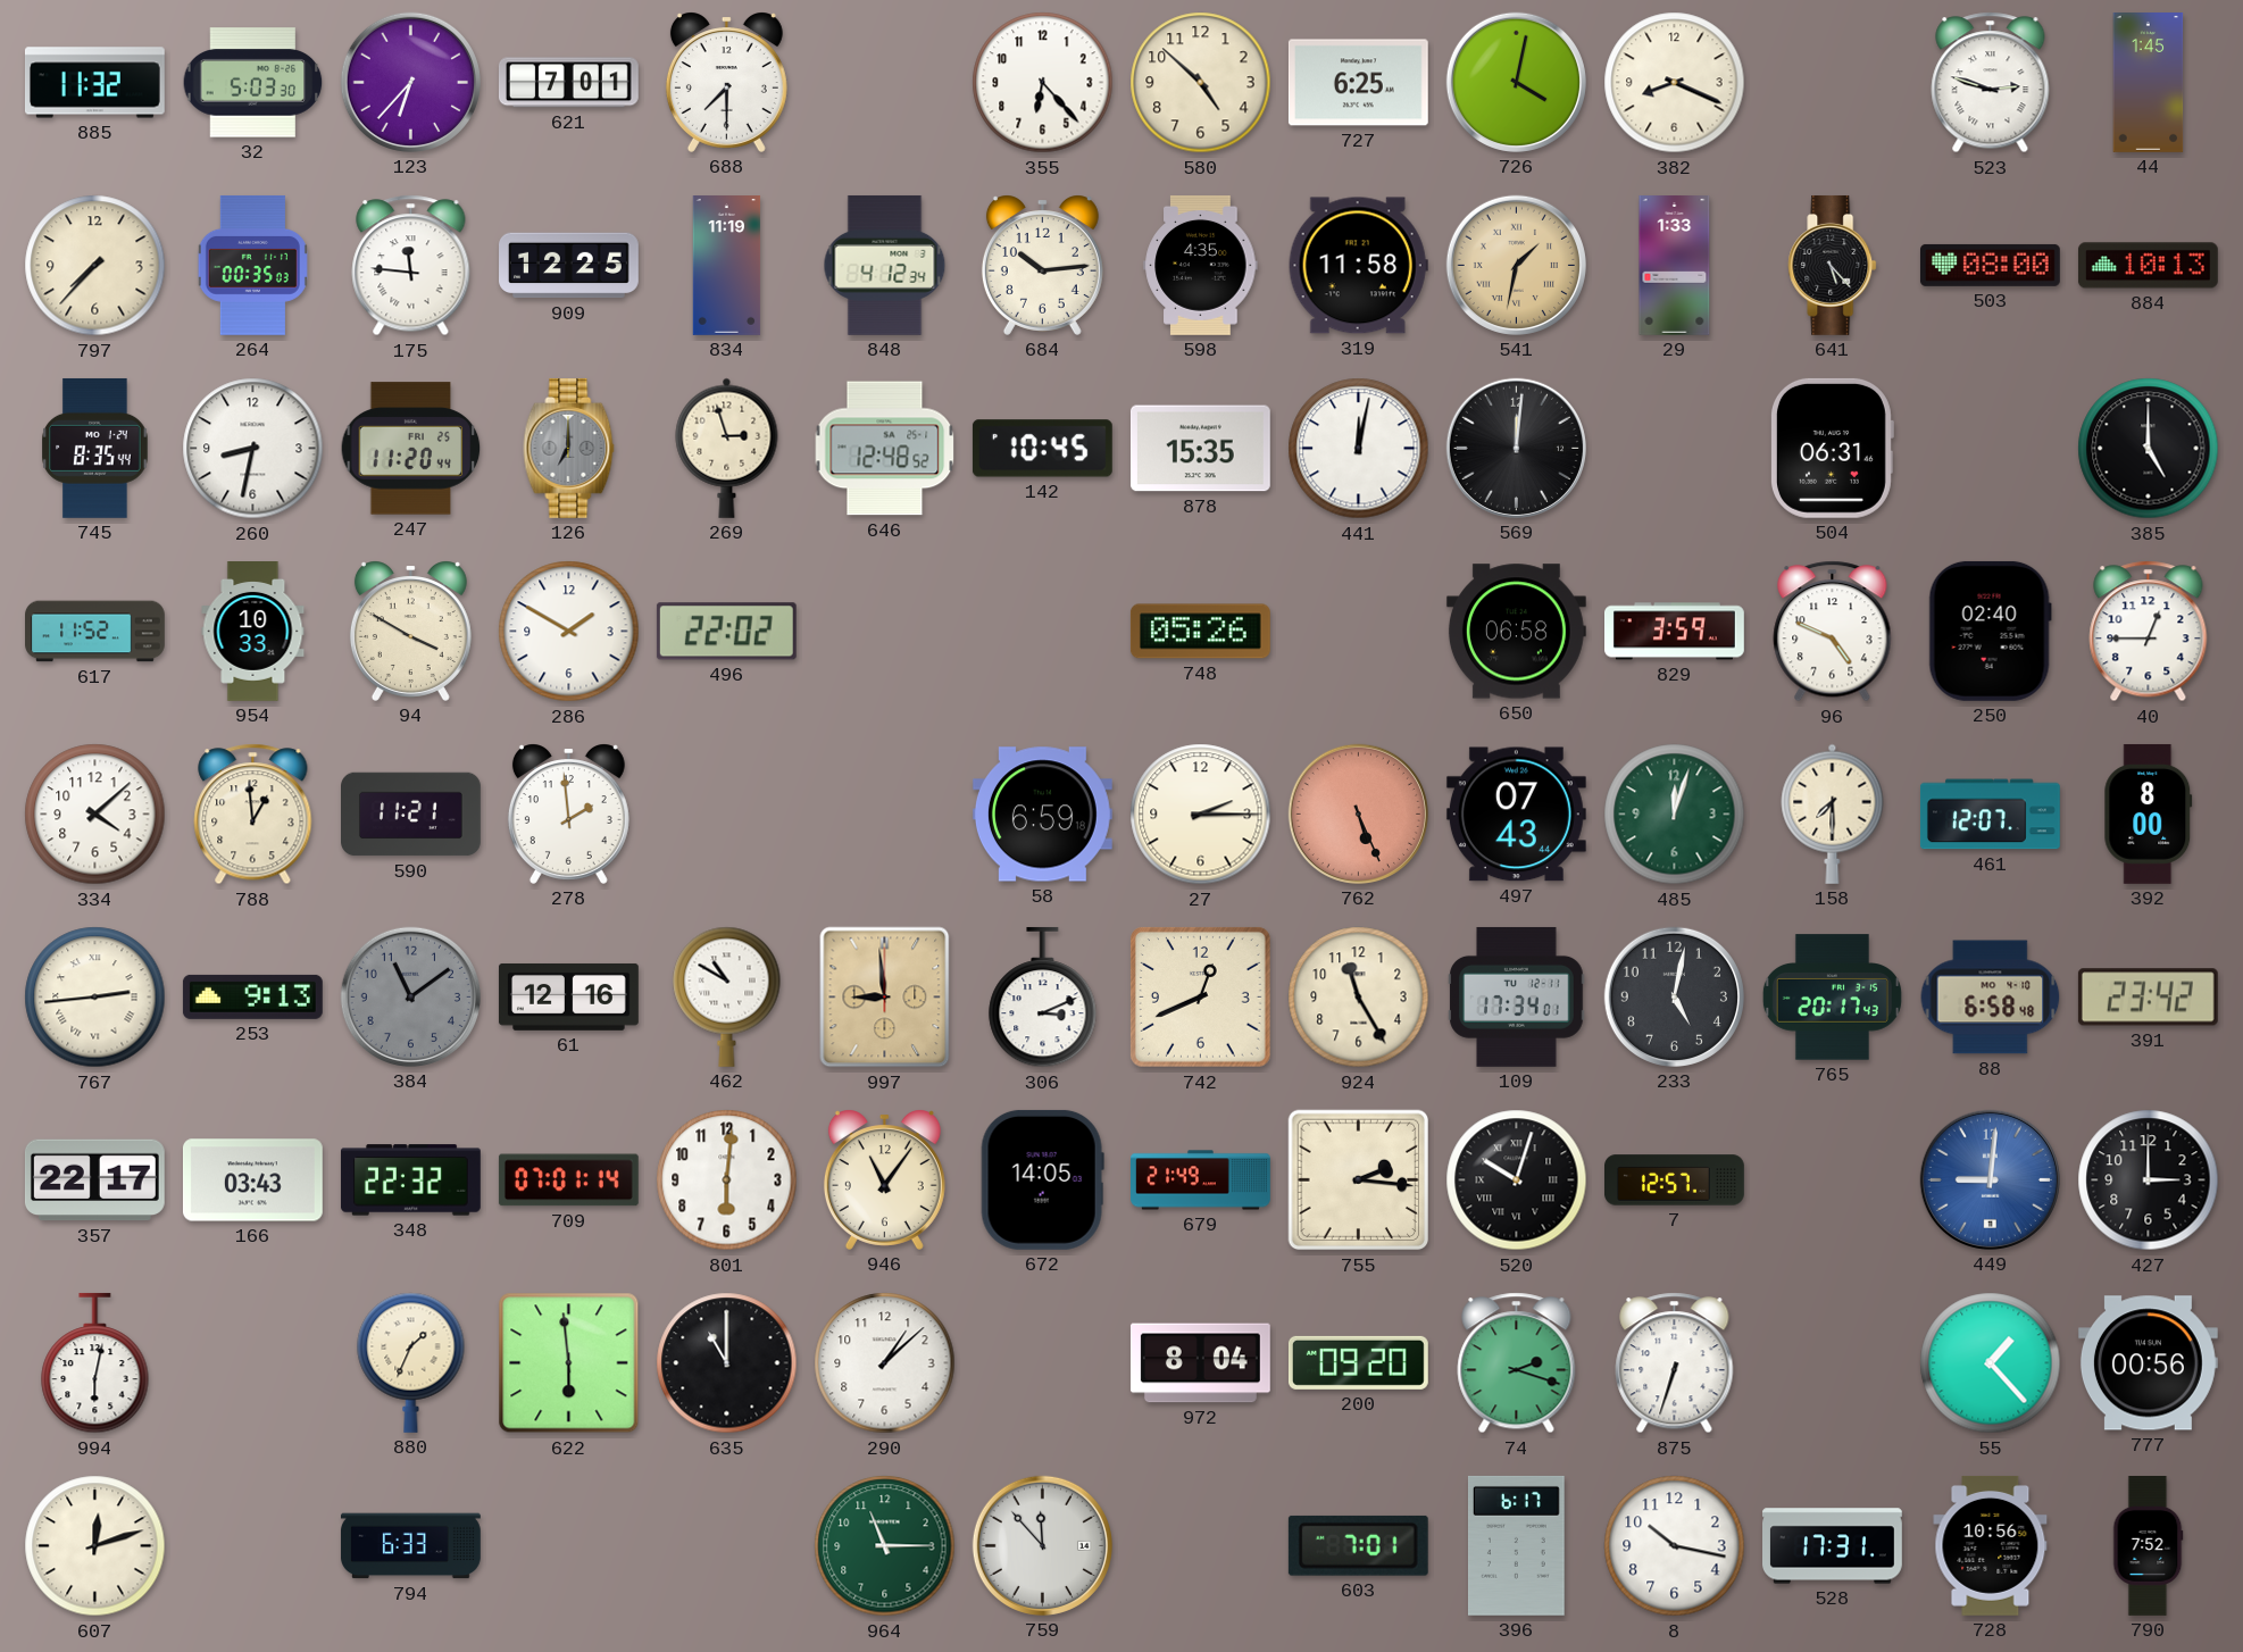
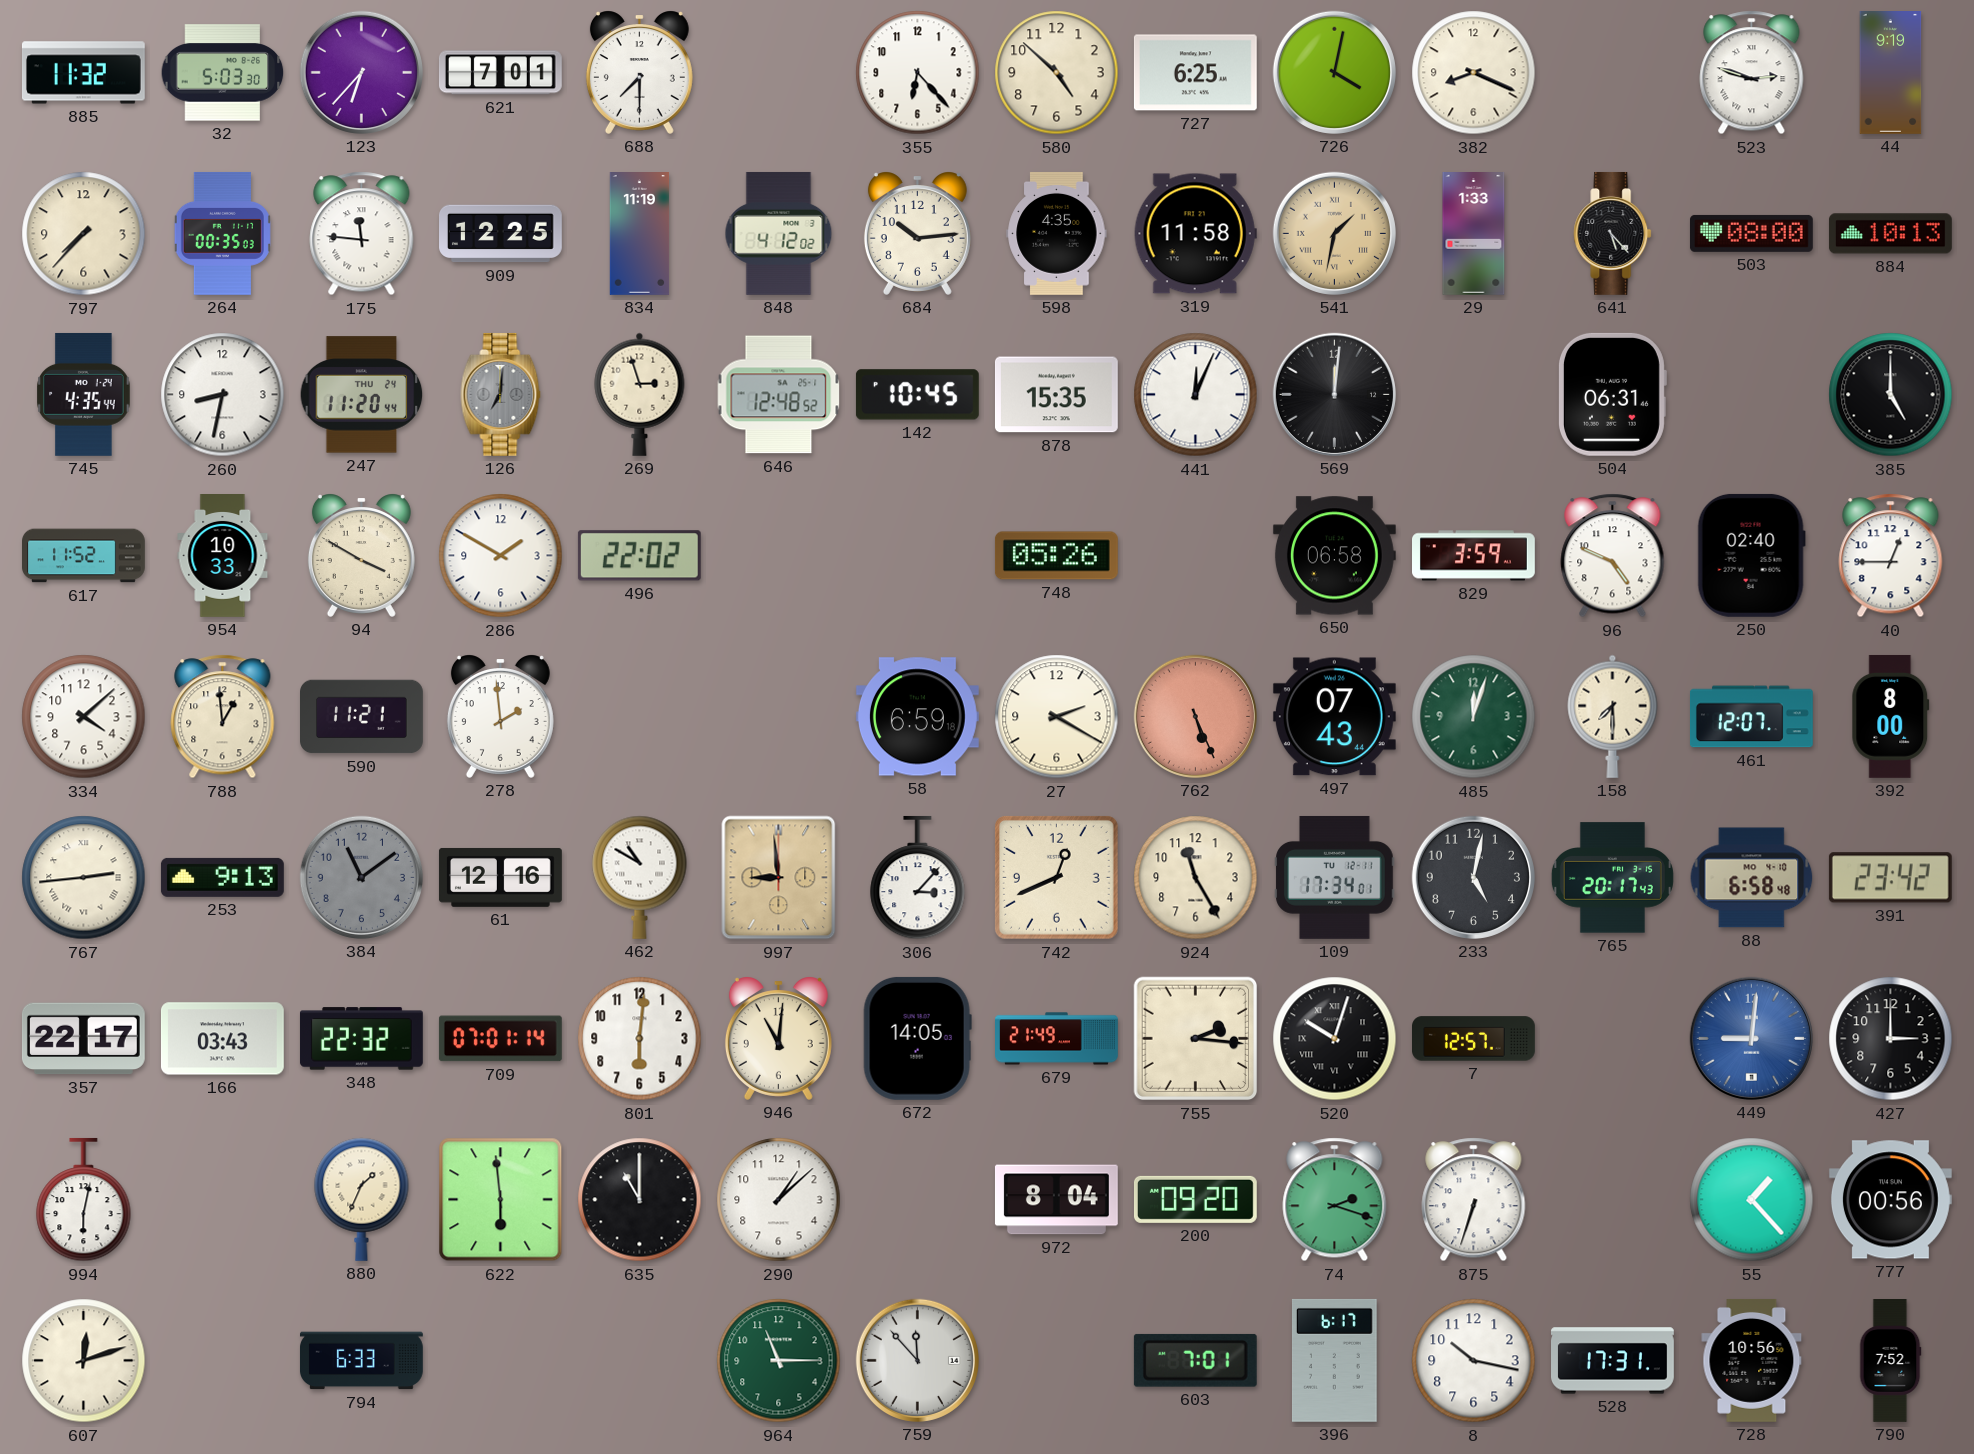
44: 1:45 -> 9:19
848: 4:12:34 -> 4:12:02
745: 8:35 -> 4:35
247 date: FRI 25 -> THU 24
126: 7:00 -> 7:01
441: 12:02 -> 12:04
27: 2:15 -> 2:20
306: 3:11 -> 3:07
946: 11:06 -> 11:01
